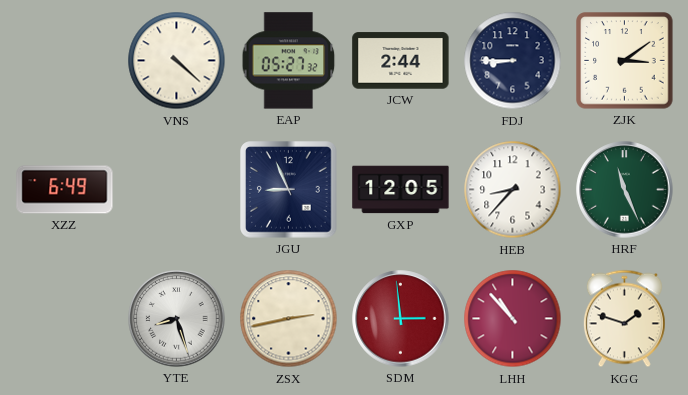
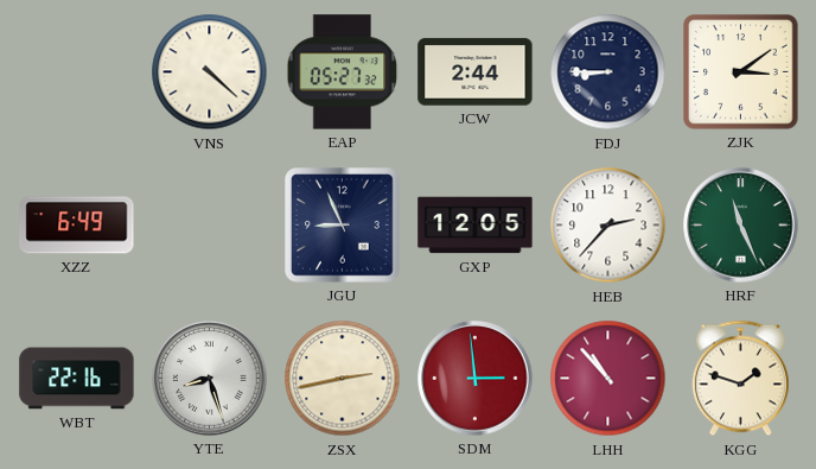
HEB: 8:37 -> 2:37
WBT: none -> 22:16
